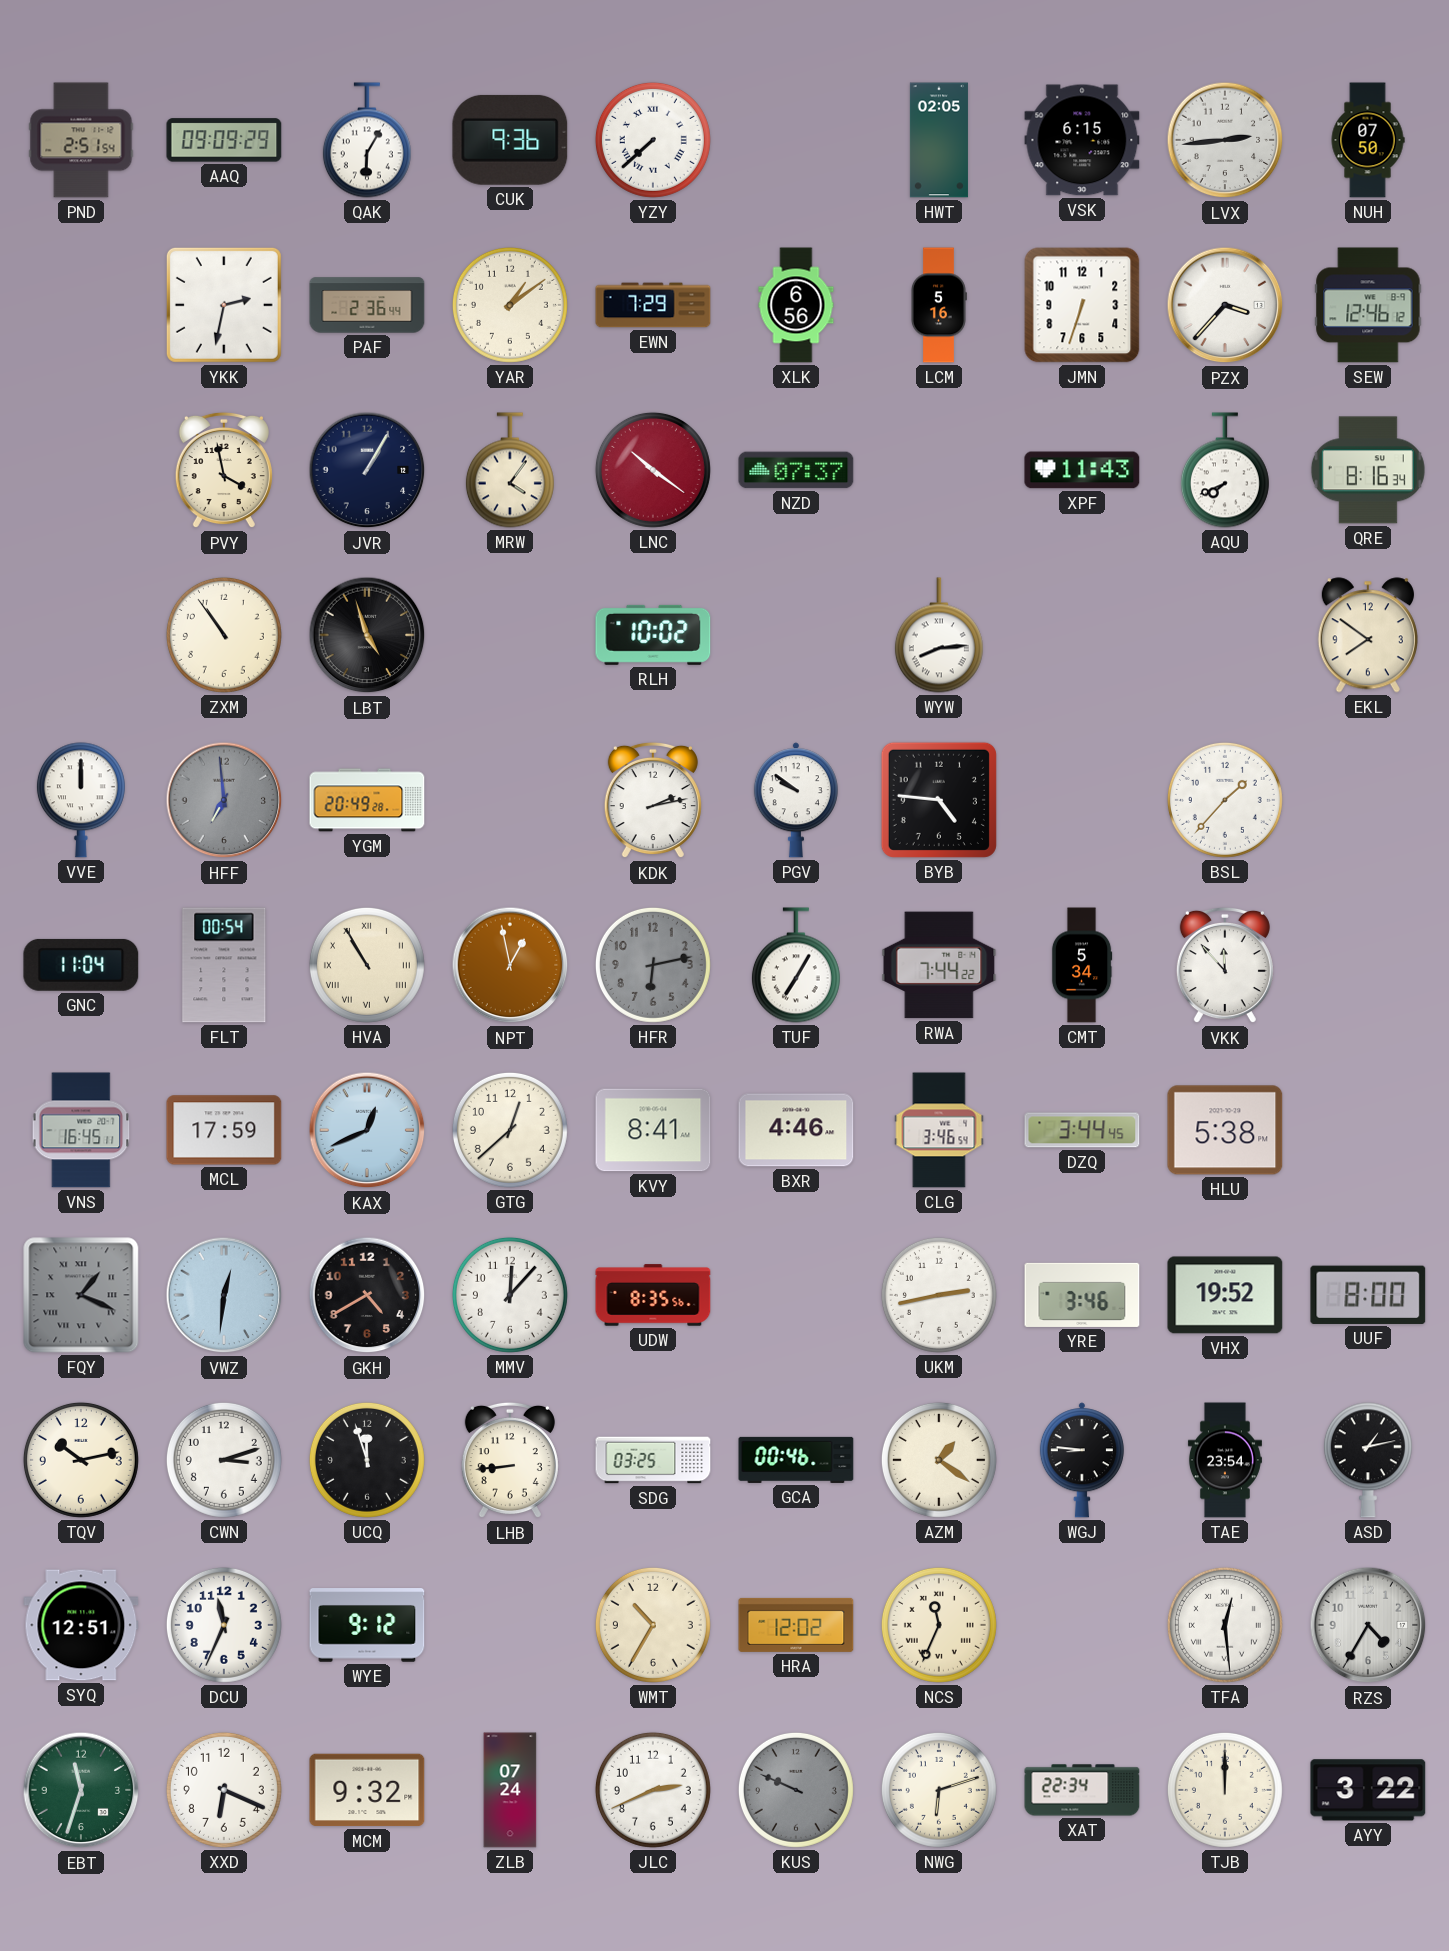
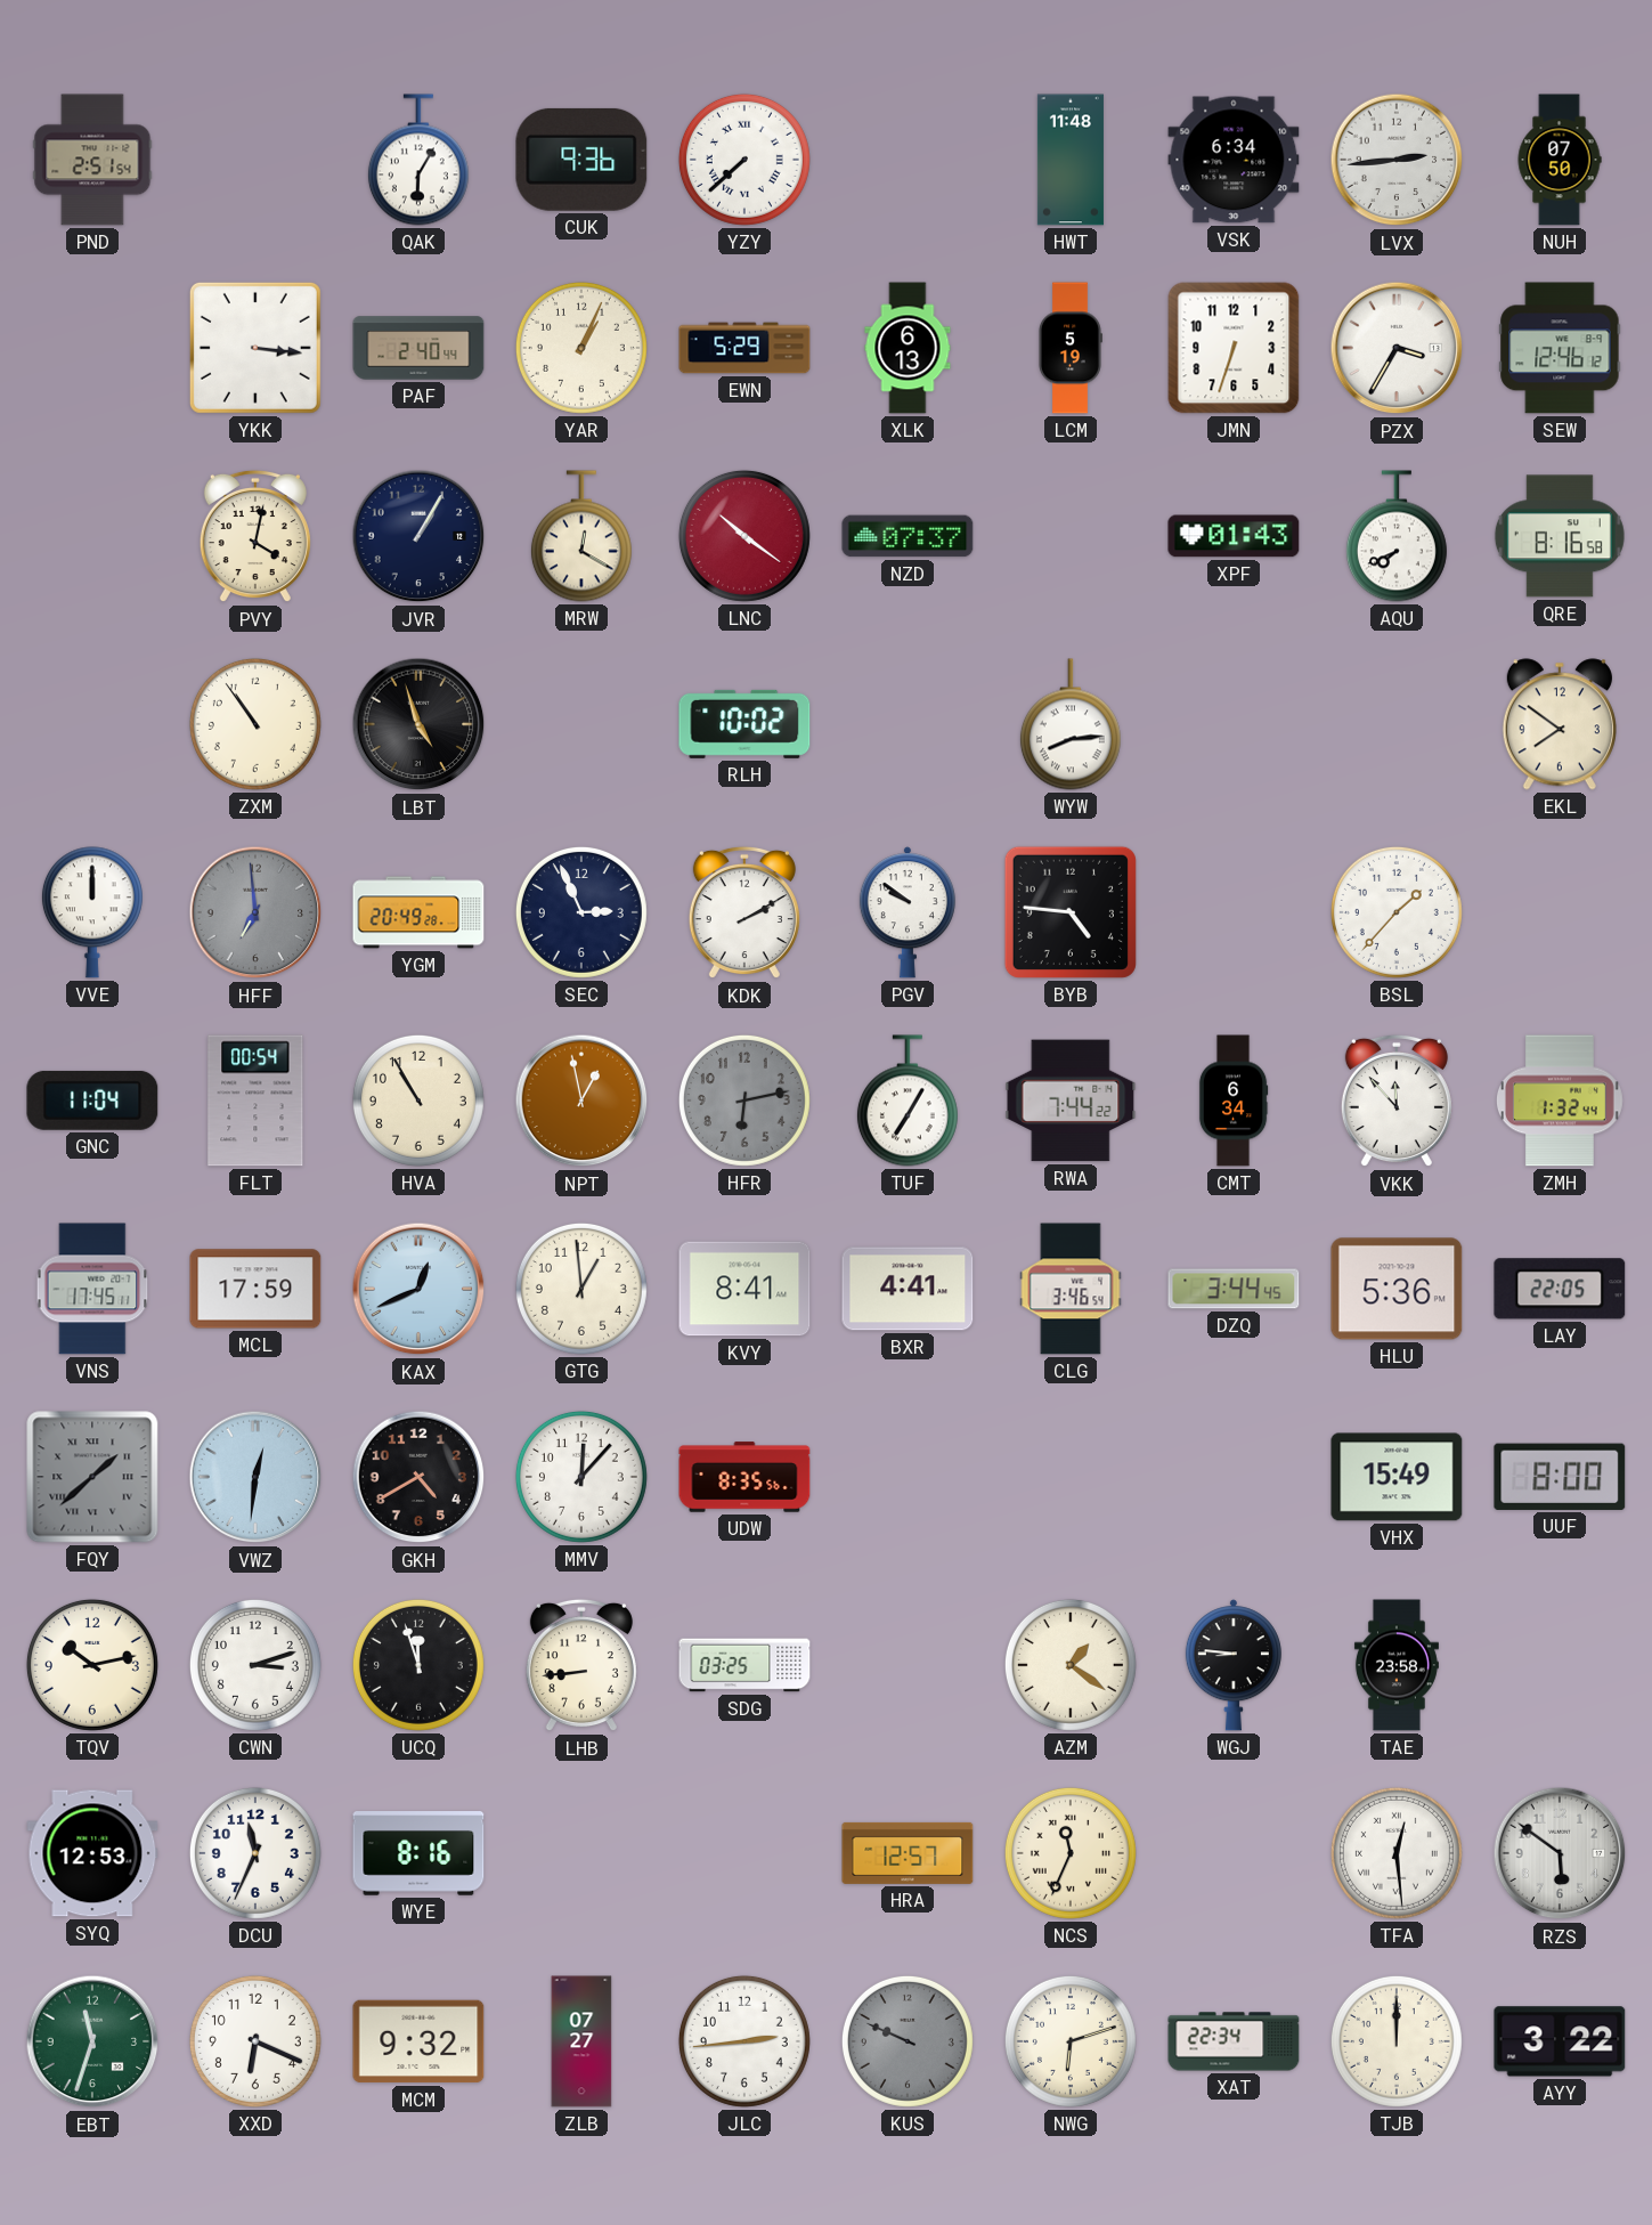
AAQ: 09:09 -> none
HWT: 02:05 -> 11:48
VSK: 6:15 -> 6:34
YKK: 2:32 -> 3:16
PAF: 2:36 -> 2:40
YAR: 1:09 -> 1:04
EWN: 7:29 -> 5:29
XLK: 6:56 -> 6:13
LCM: 5:16 -> 5:19
PZX: 3:37 -> 3:35
PVY: 3:58 -> 4:02
MRW: 4:06 -> 12:20
XPF: 11:43 -> 01:43
QRE: 8:16:34 -> 8:16:58
SEC: none -> 2:56
KDK: 2:13 -> 2:10
HVA numerals: Roman -> Arabic
CMT: 5:34 -> 6:34
ZMH: none -> 1:32
VNS: 16:45 -> 17:45
GTG: 12:38 -> 12:59
BXR: 4:46 -> 4:41
HLU: 5:38 -> 5:36
LAY: none -> 22:05
FQY: 1:19 -> 1:38
UKM: 2:43 -> none
YRE: 3:46 -> none
VHX: 19:52 -> 15:49
GCA: 00:46 -> none
TAE: 23:54 -> 23:58
ASD: 1:13 -> none
SYQ: 12:51 -> 12:53
WYE: 9:12 -> 8:16
WMT: 10:35 -> none
HRA: 12:02 -> 12:57
RZS: 4:35 -> 5:51
ZLB: 07:24 -> 07:27
JLC: 2:41 -> 2:44
